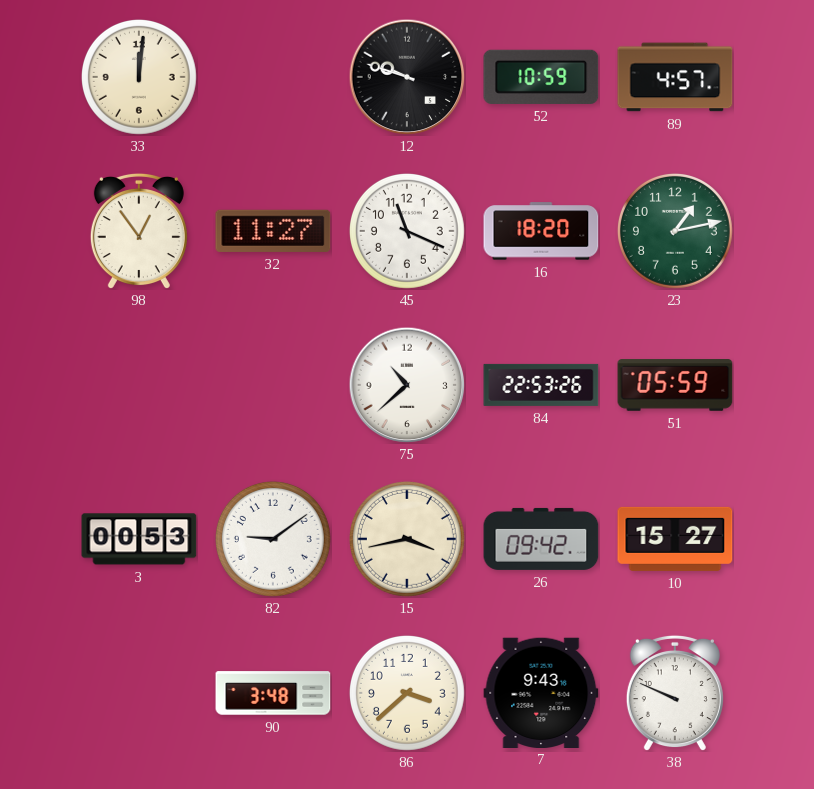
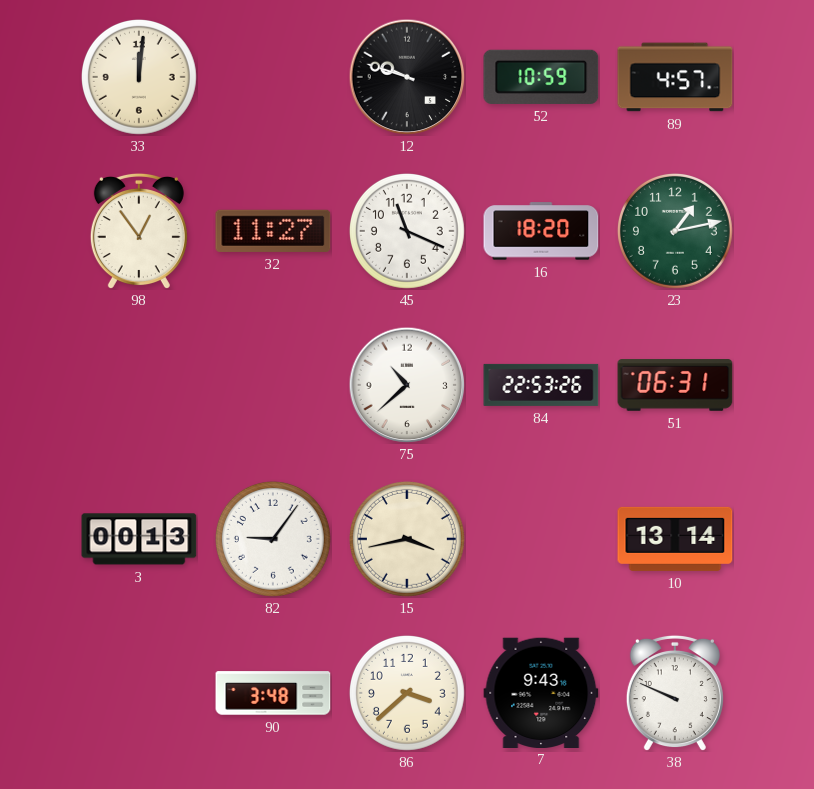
51: 05:59 -> 06:31
3: 00:53 -> 00:13
82: 9:09 -> 9:06
26: 09:42 -> none
10: 15:27 -> 13:14
